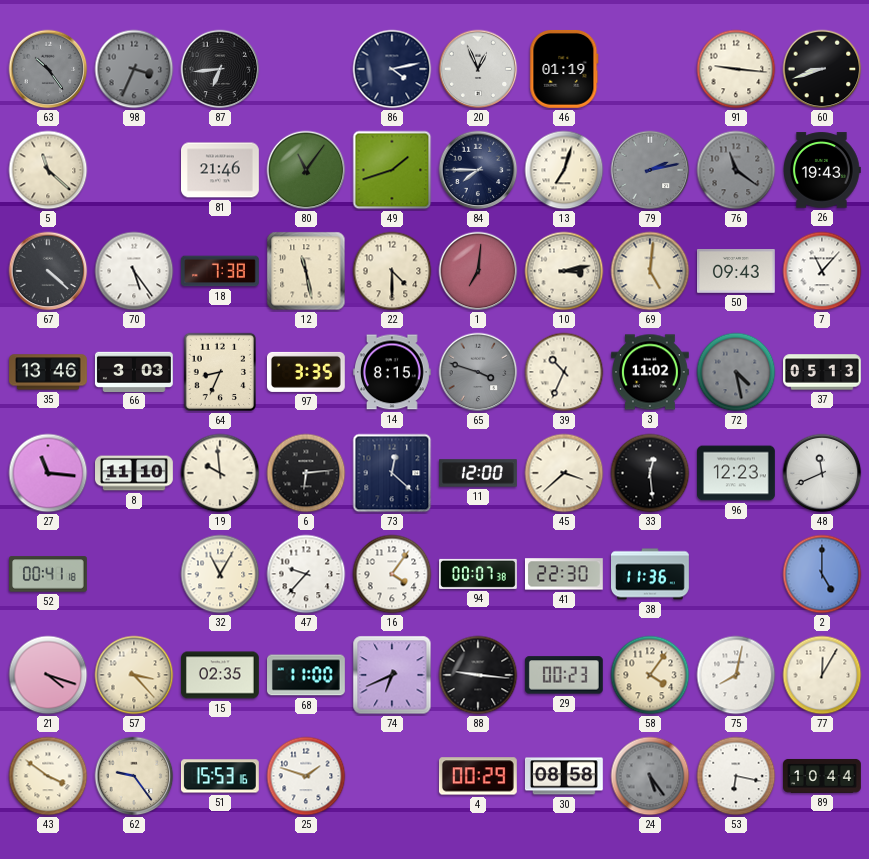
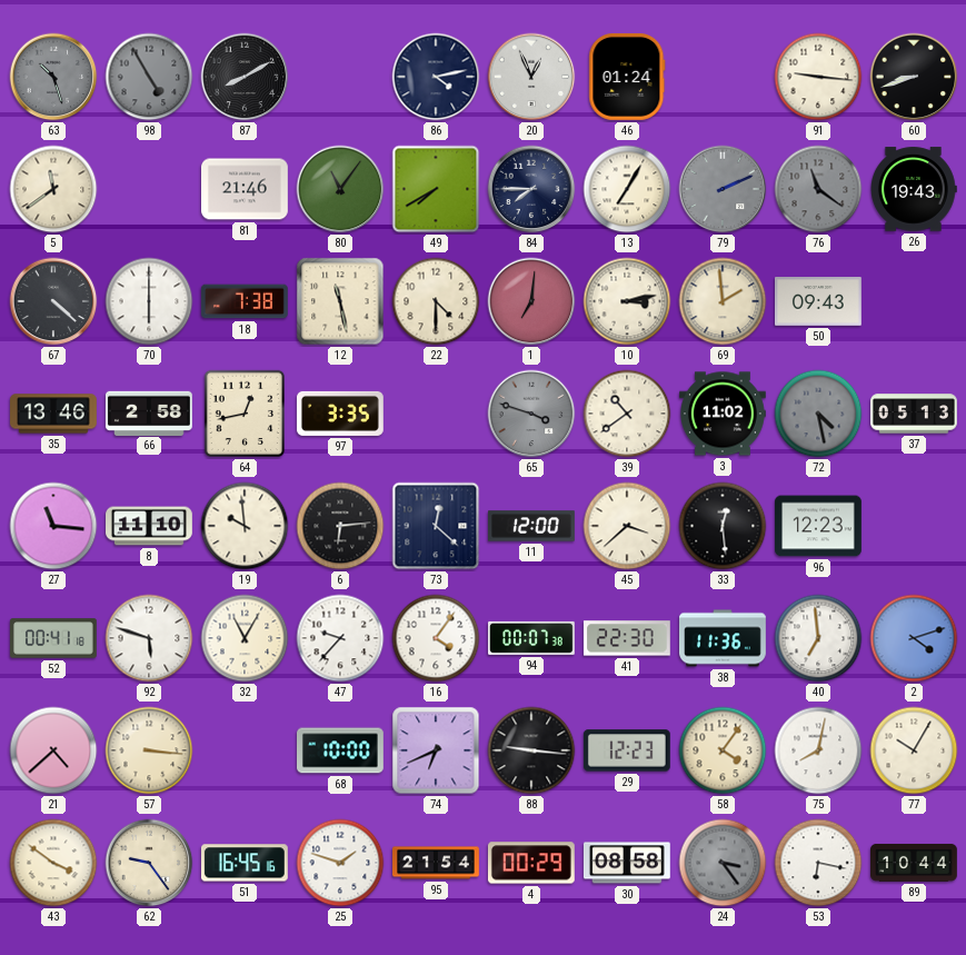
63: 10:24 -> 10:27
98: 3:34 -> 4:55
87: 6:44 -> 8:10
46: 01:19 -> 01:24
5: 11:22 -> 11:39
49: 1:42 -> 7:40
13: 7:03 -> 7:05
79: 2:13 -> 2:11
70: 5:24 -> 6:00
69: 5:01 -> 1:59
7: 11:07 -> none
66: 3:03 -> 2:58
64: 8:34 -> 12:43
14: 8:15 -> none
39: 10:34 -> 10:39
48: 11:41 -> none
92: none -> 5:48
40: none -> 6:59
2: 5:00 -> 4:12
21: 4:18 -> 4:38
57: 3:23 -> 3:16
15: 02:35 -> none
68: 11:00 -> 10:00
29: 00:23 -> 12:23
77: 12:05 -> 10:05
51: 15:53 -> 16:45
95: none -> 21:54
24: 5:24 -> 3:24
